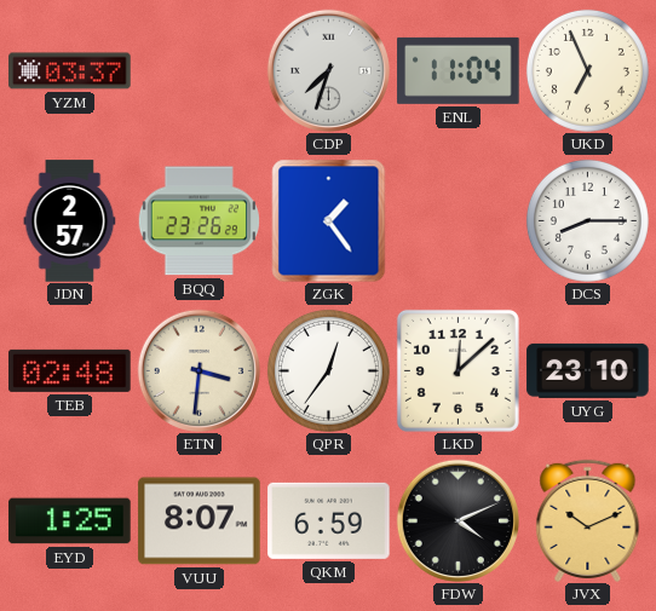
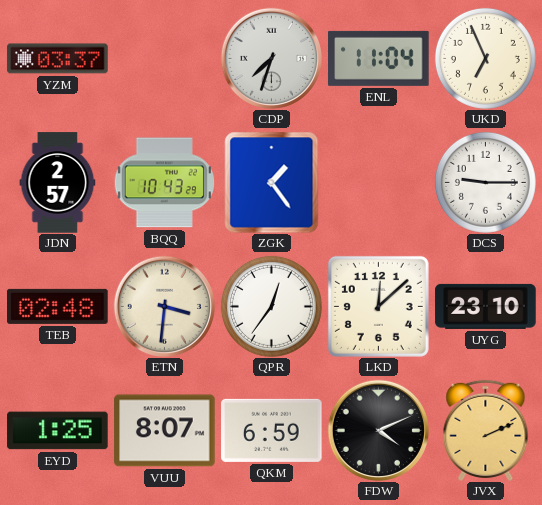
BQQ: 23:26 -> 10:43
DCS: 8:15 -> 9:15
JVX: 10:11 -> 2:11
